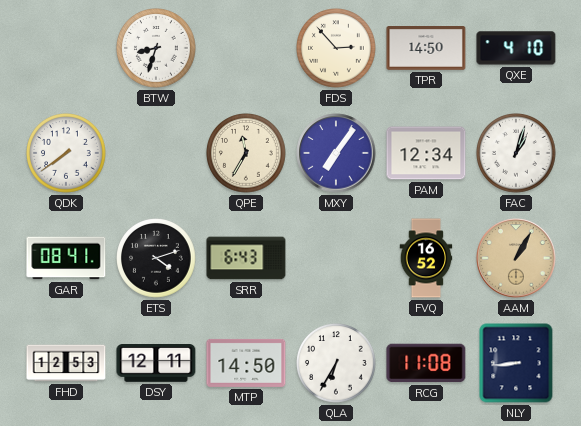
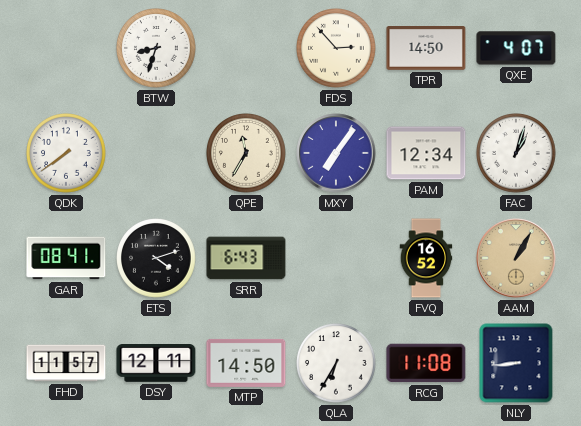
QXE: 4:10 -> 4:07
FHD: 12:53 -> 11:57
